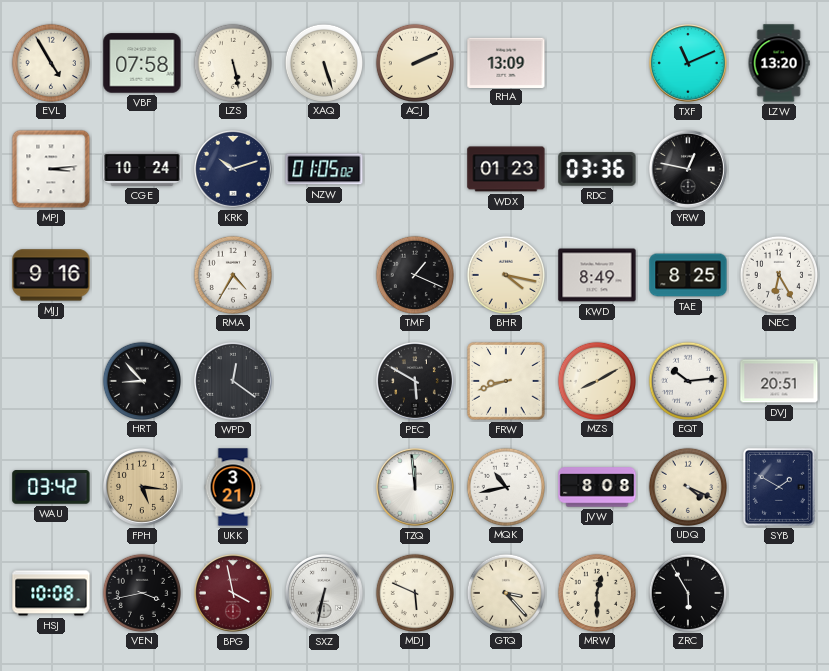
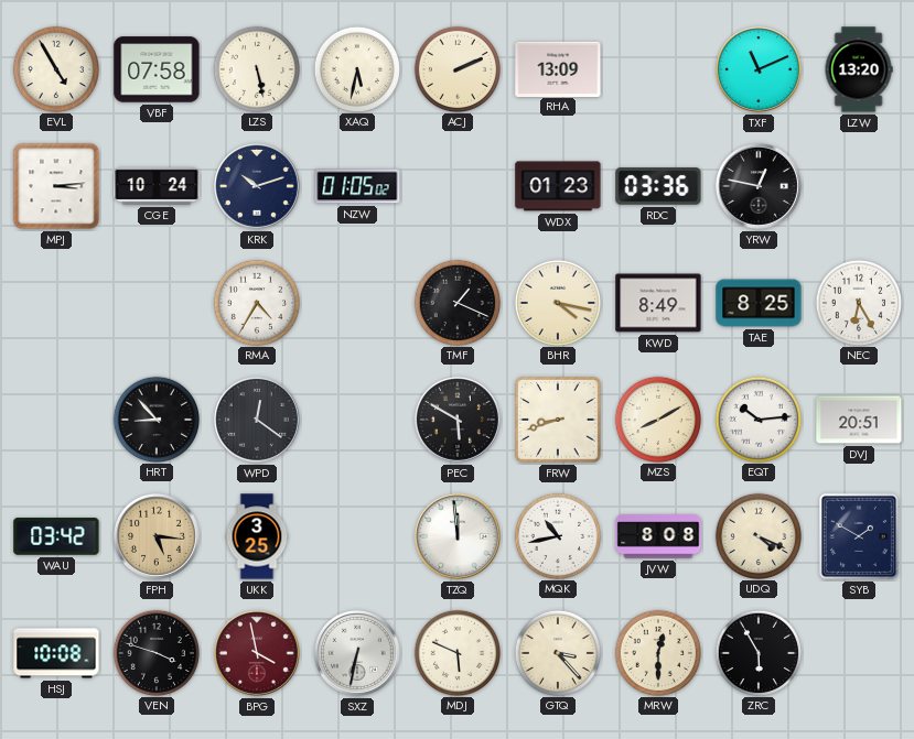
XAQ: 5:27 -> 5:32
MJJ: 9:16 -> none
UKK: 3:21 -> 3:25
VEN: 3:43 -> 3:48
